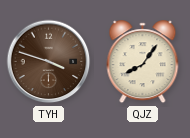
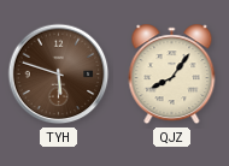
TYH: 3:48 -> 5:48
